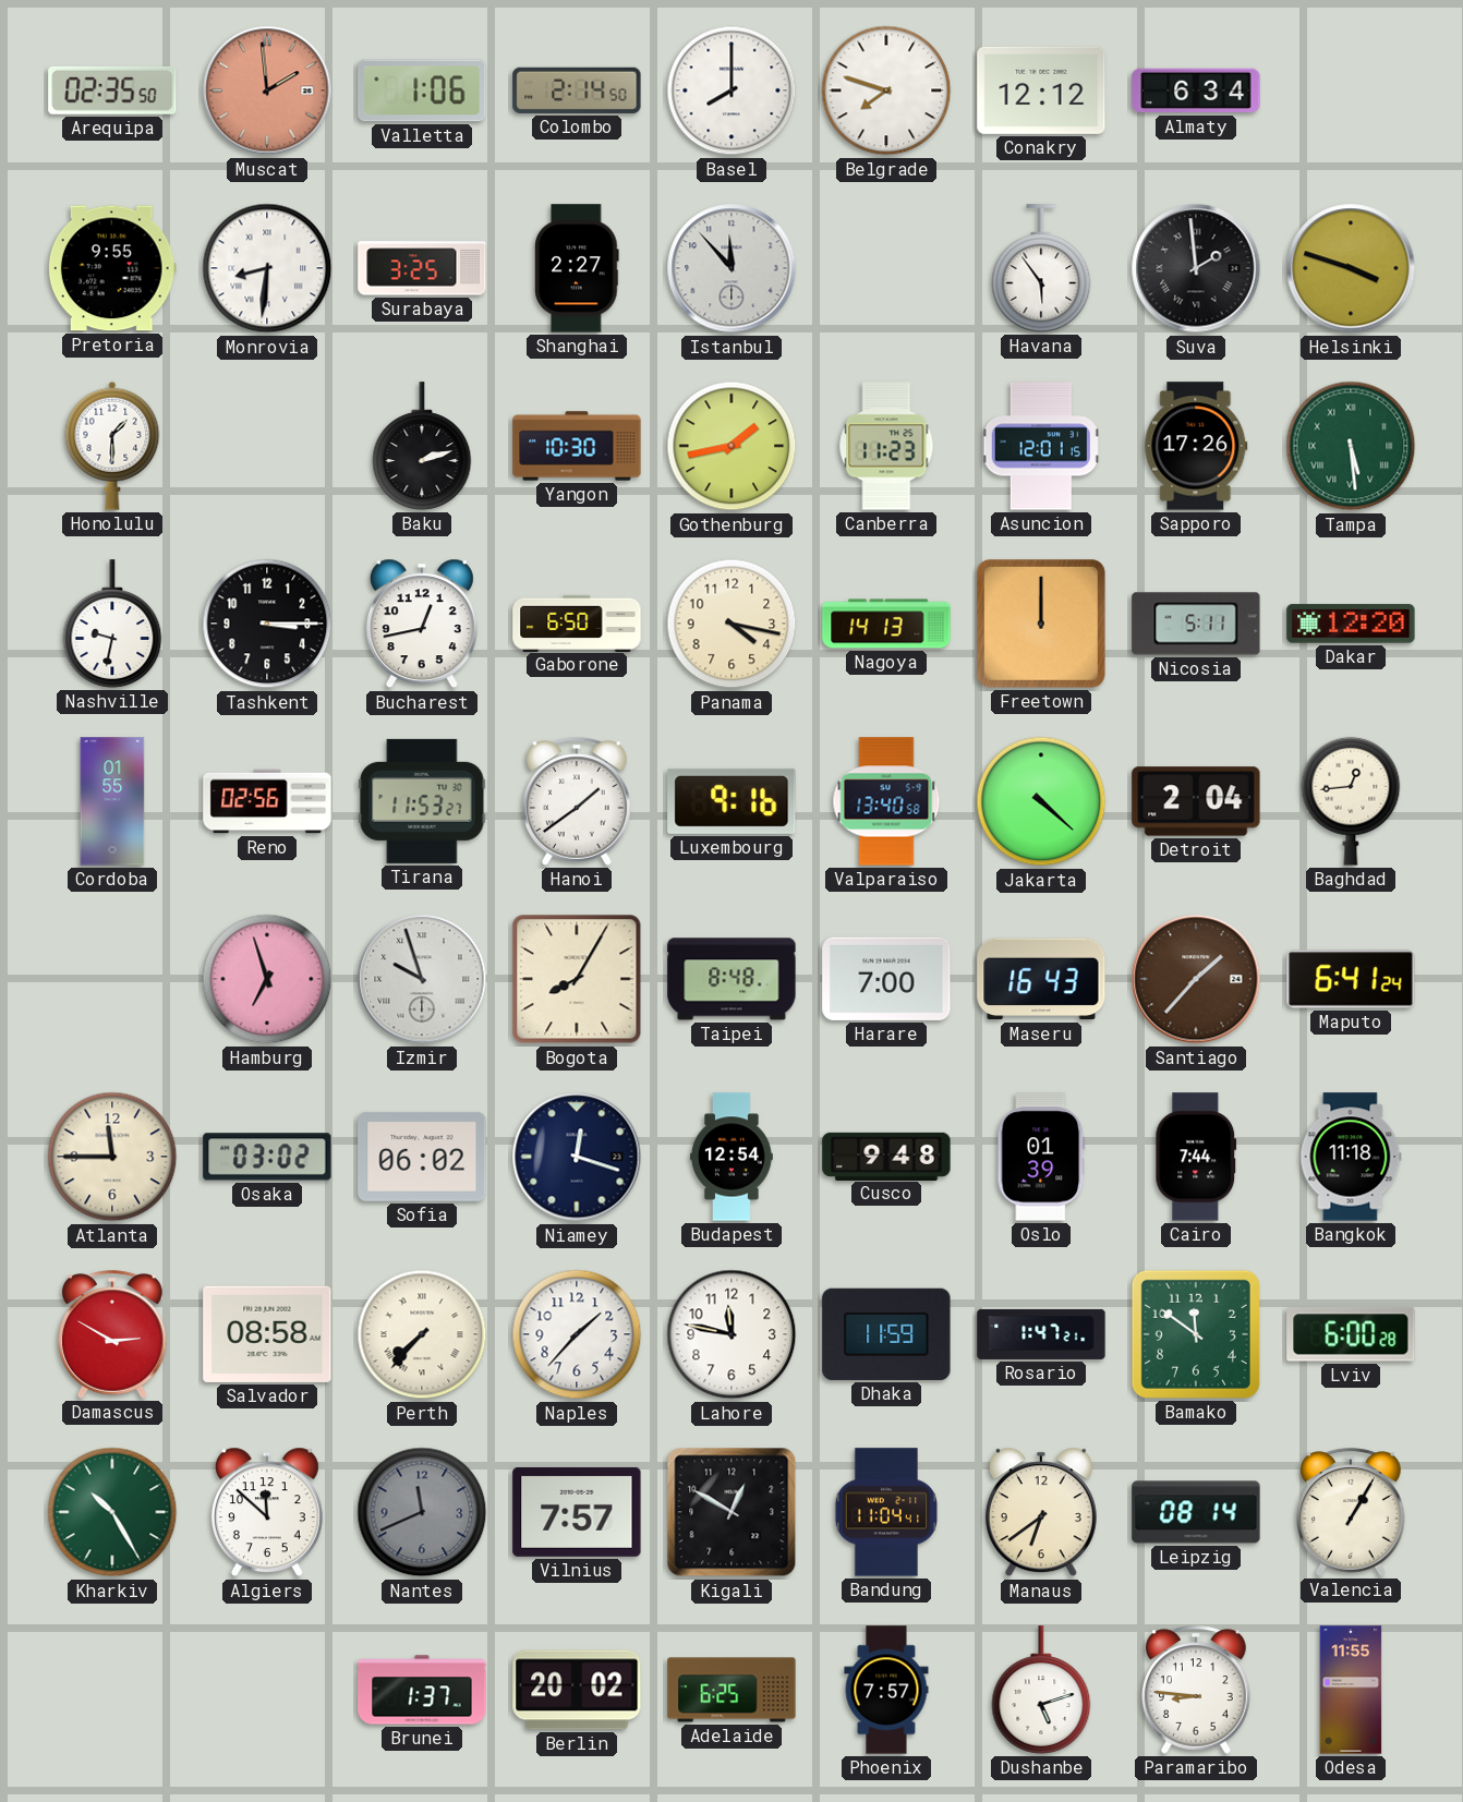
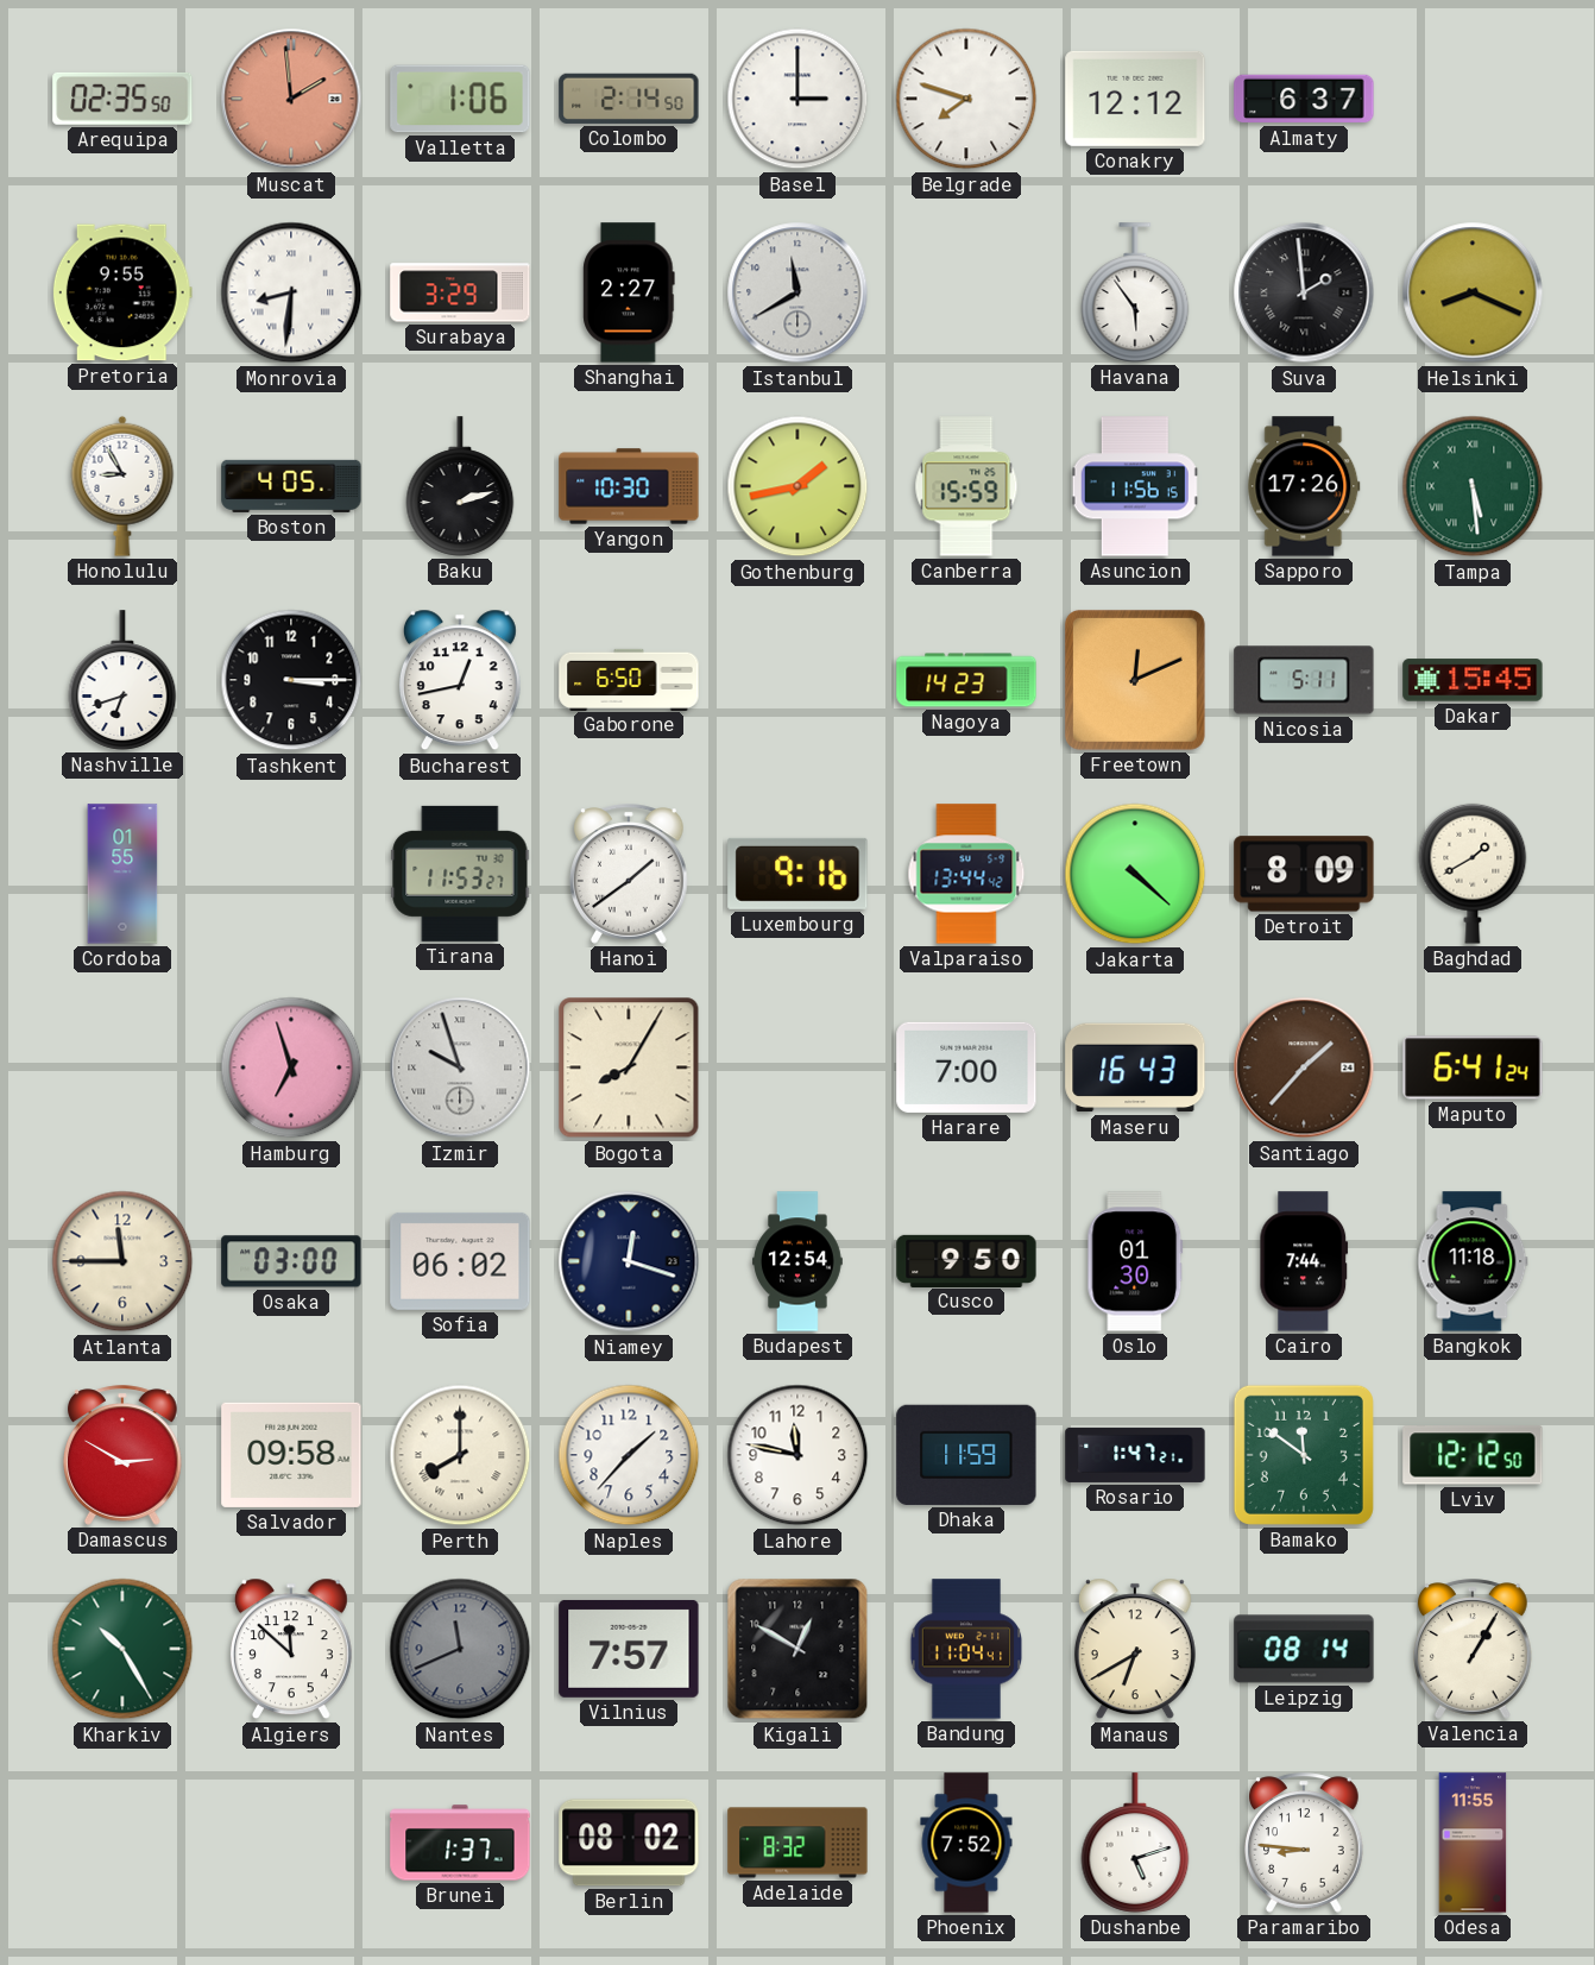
Basel: 8:00 -> 3:00
Almaty: 6:34 -> 6:37
Surabaya: 3:25 -> 3:29
Istanbul: 11:53 -> 11:40
Helsinki: 3:48 -> 8:19
Honolulu: 1:30 -> 8:55
Boston: none -> 4:05
Canberra: 11:23 -> 15:59
Asuncion: 12:01 -> 11:56
Nashville: 9:32 -> 6:42
Panama: 4:17 -> none
Nagoya: 14:13 -> 14:23
Freetown: 12:00 -> 12:11
Dakar: 12:20 -> 15:45
Reno: 02:56 -> none
Valparaiso: 13:40 -> 13:44
Detroit: 2:04 -> 8:09
Baghdad: 12:44 -> 1:40
Taipei: 8:48 -> none
Osaka: 03:02 -> 03:00
Cusco: 9:48 -> 9:50
Oslo: 01:39 -> 01:30
Salvador: 08:58 -> 09:58
Perth: 7:37 -> 8:00
Lviv: 6:00 -> 12:12
Manaus: 6:39 -> 6:40
Berlin: 20:02 -> 08:02
Adelaide: 6:25 -> 8:32
Phoenix: 7:57 -> 7:52
